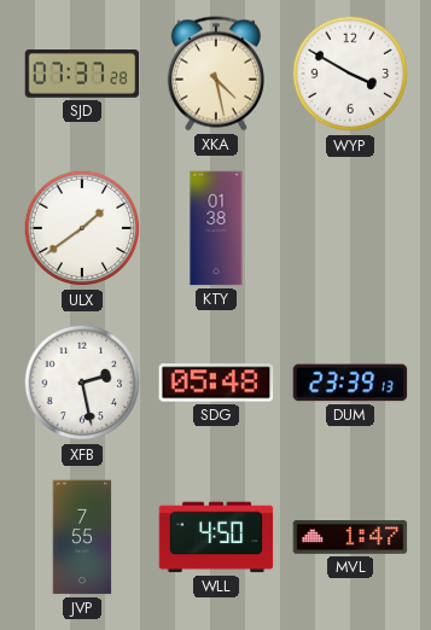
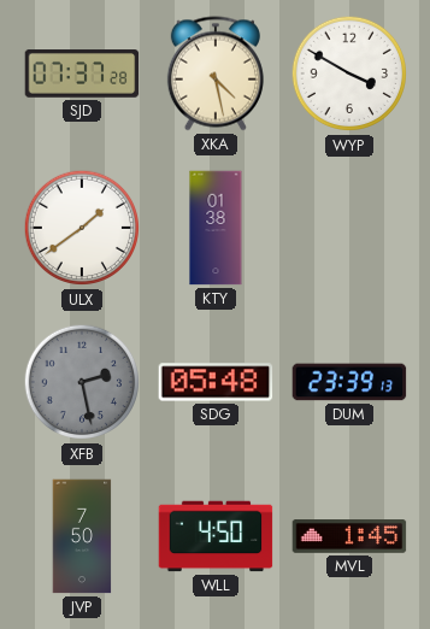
XFB dial: white -> grey
JVP: 7:55 -> 7:50
MVL: 1:47 -> 1:45
